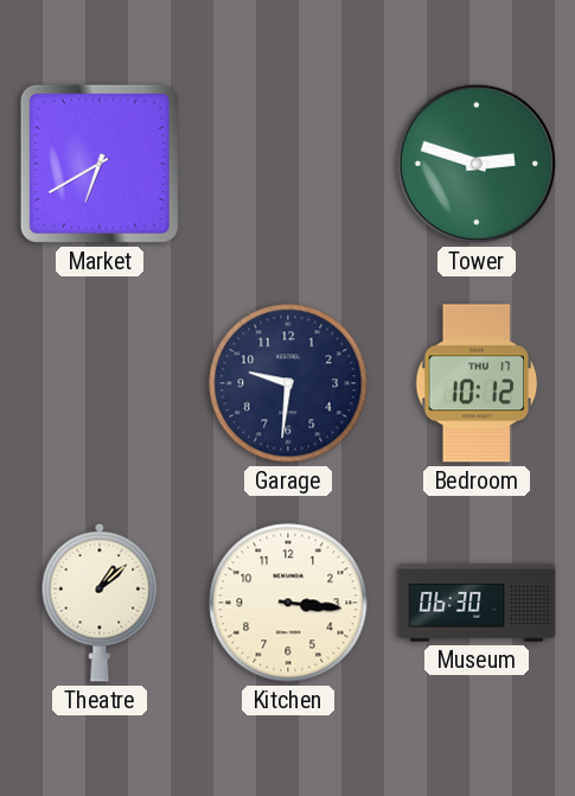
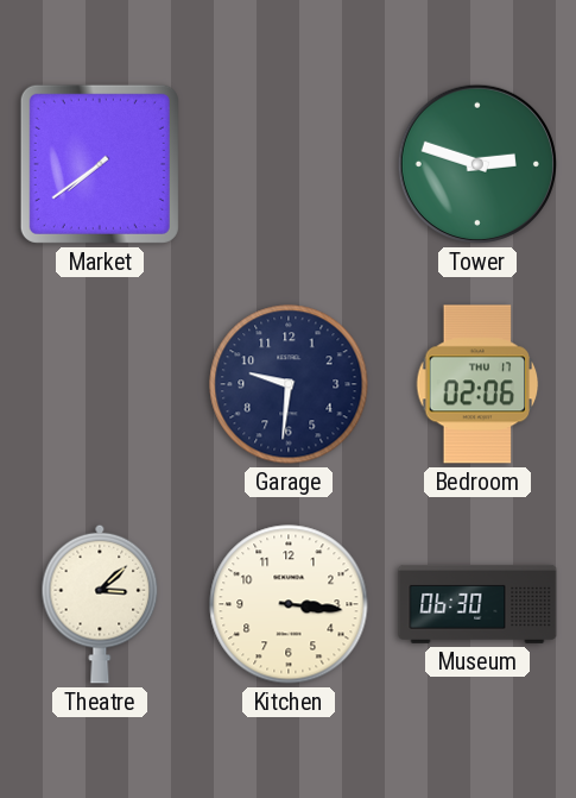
Market: 6:40 -> 7:39
Bedroom: 10:12 -> 02:06
Theatre: 1:08 -> 3:08
